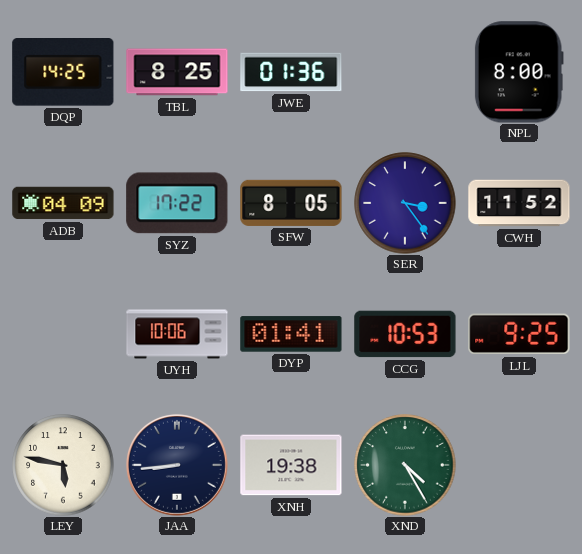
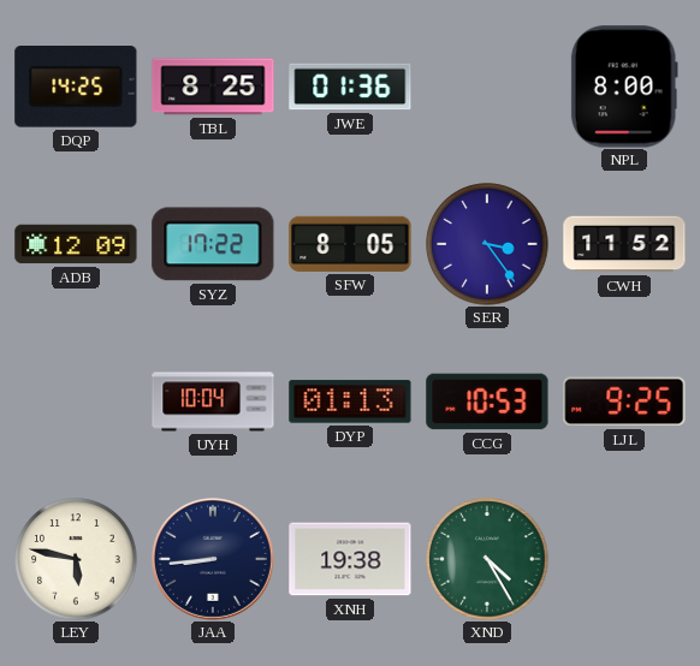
ADB: 04:09 -> 12:09
UYH: 10:06 -> 10:04
DYP: 01:41 -> 01:13
